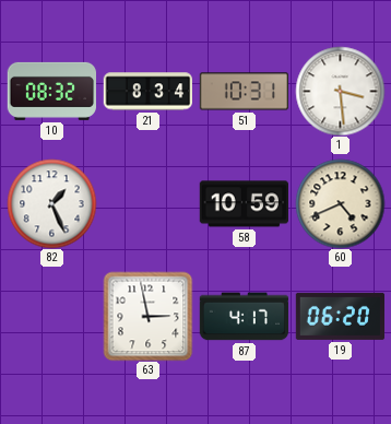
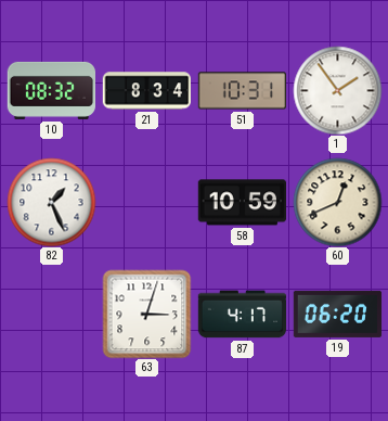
1: 3:29 -> 1:54
60: 4:41 -> 12:41
63: 2:58 -> 3:03
